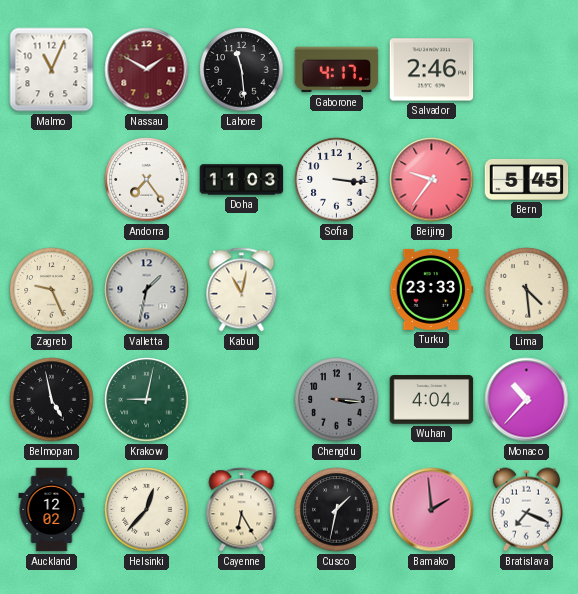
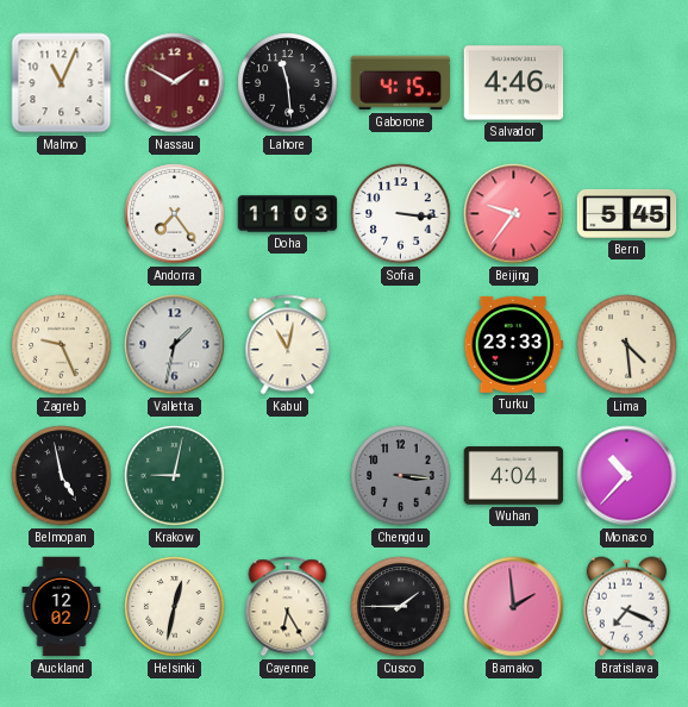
Gaborone: 4:17 -> 4:15
Salvador: 2:46 -> 4:46
Helsinki: 12:37 -> 12:32
Cusco: 1:32 -> 1:45
